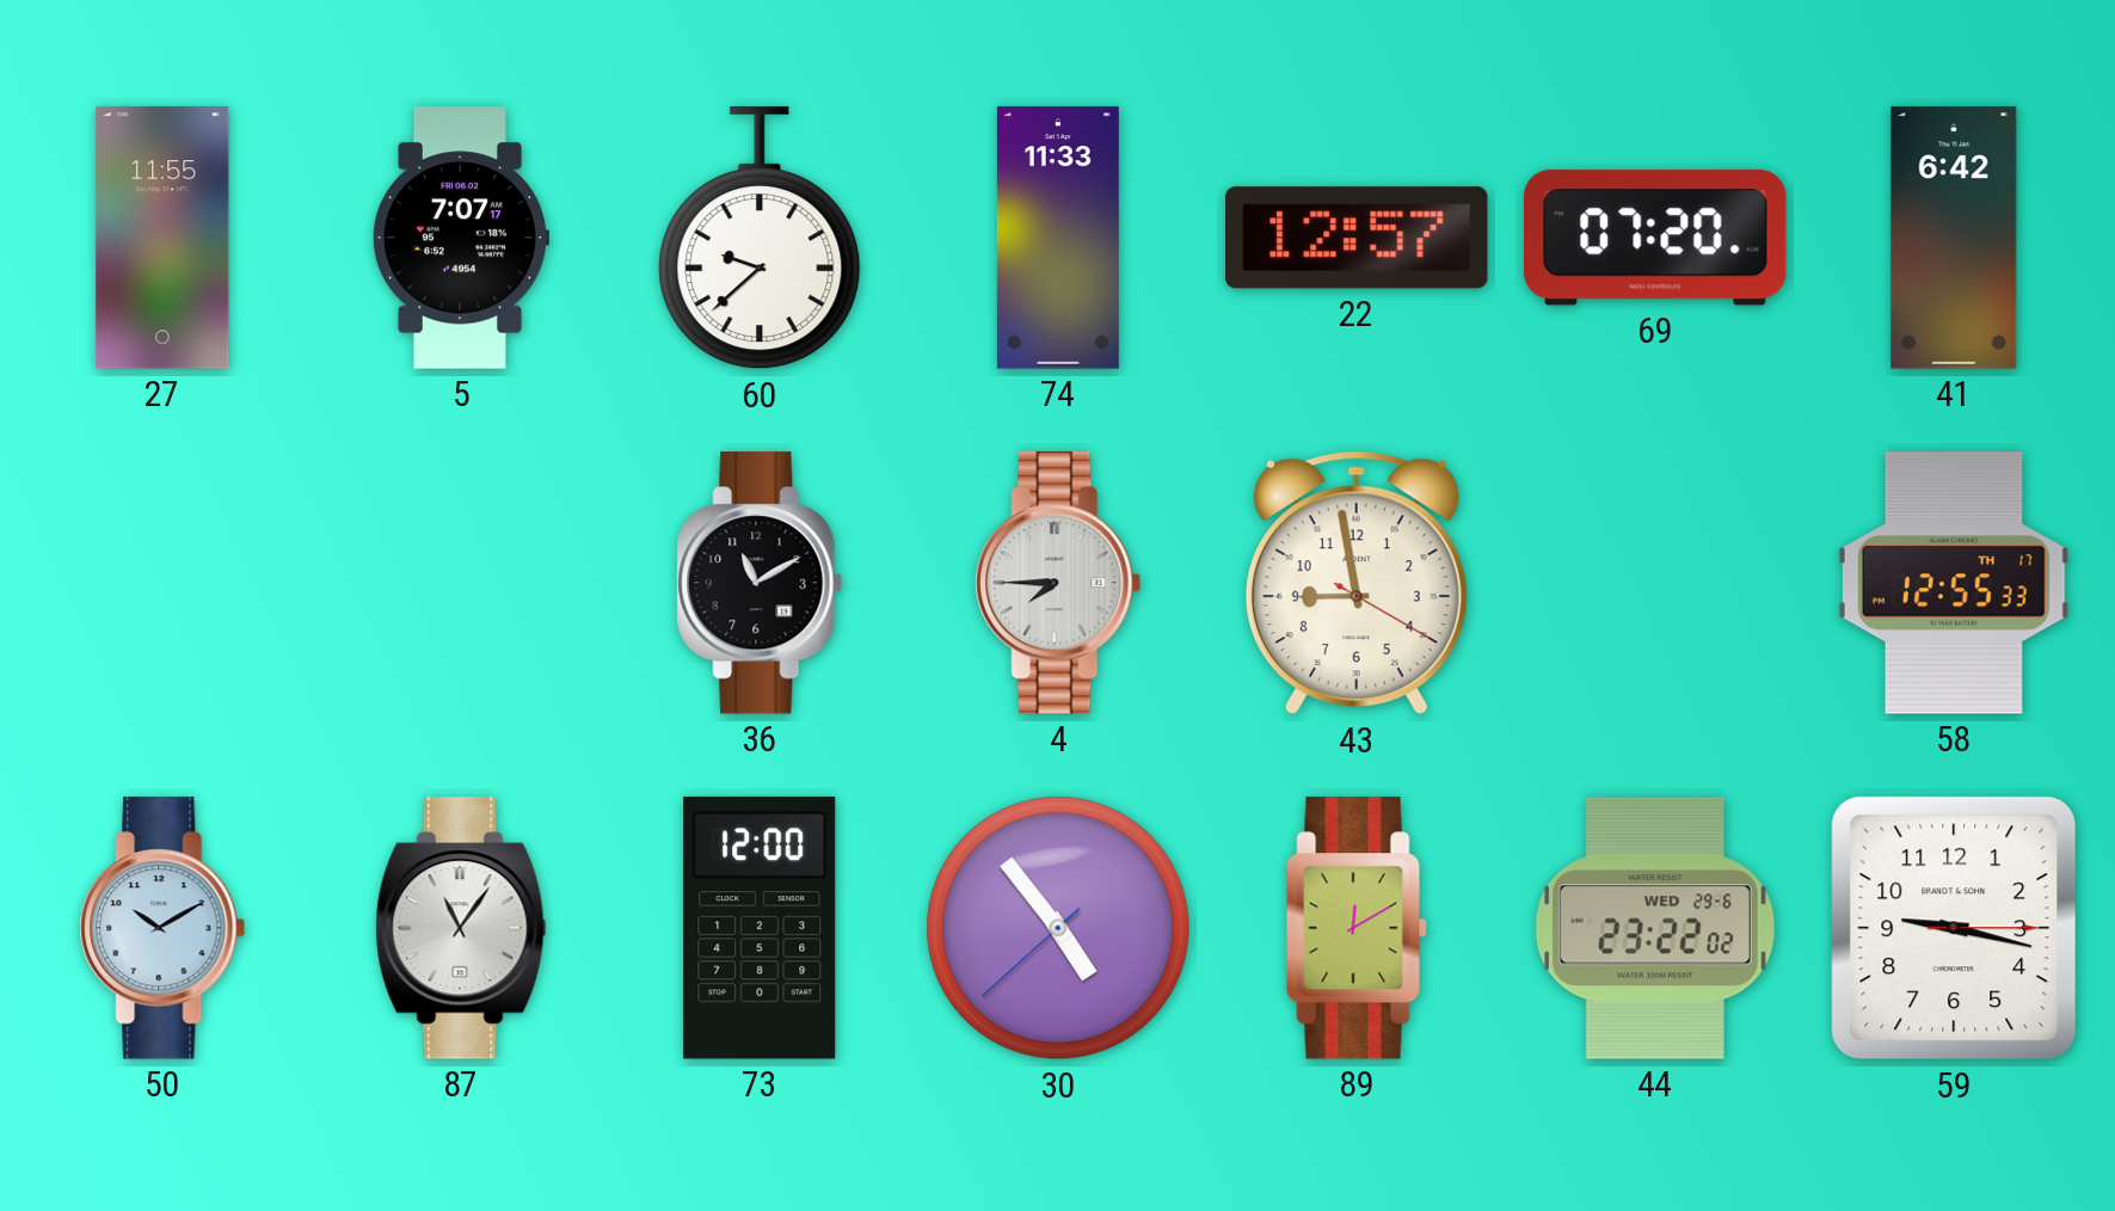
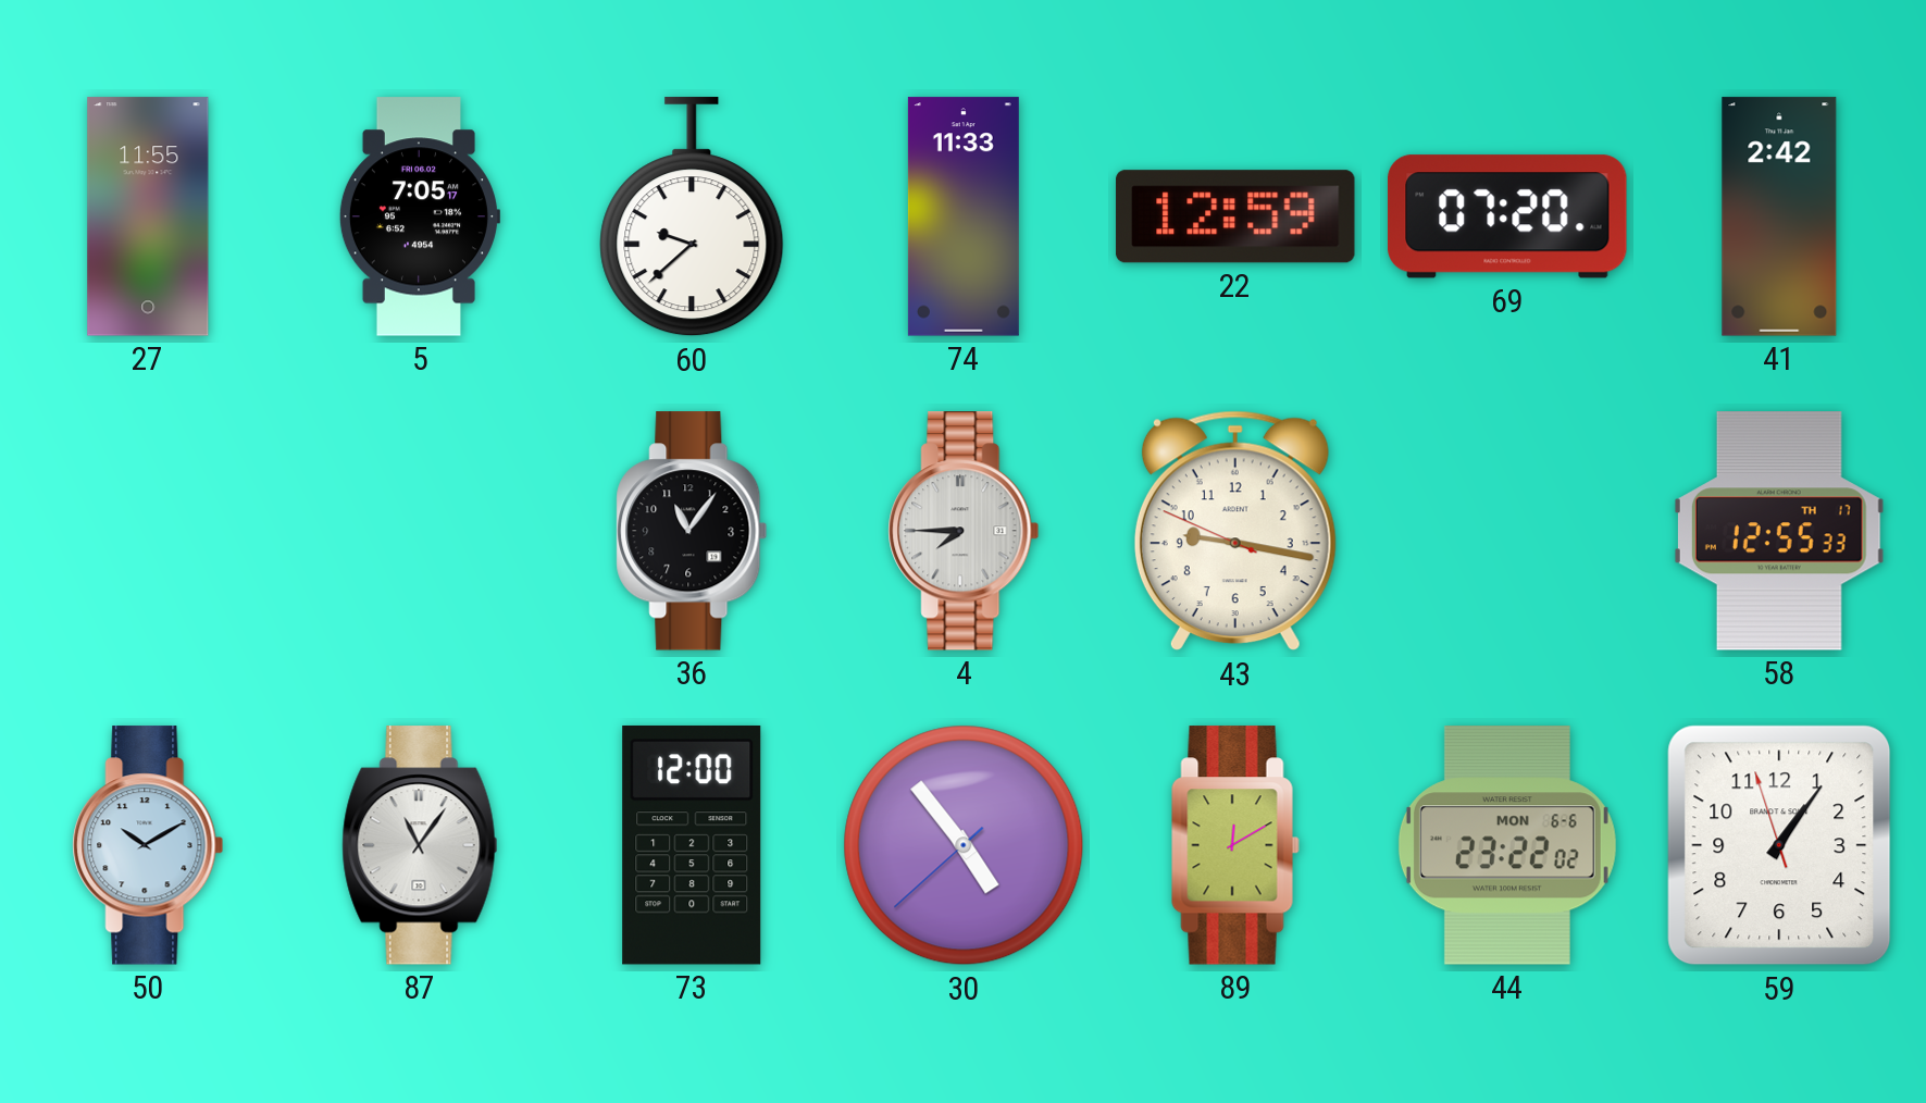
5: 7:07 -> 7:05
22: 12:57 -> 12:59
41: 6:42 -> 2:42
36: 11:10 -> 11:06
43: 8:58 -> 9:16
44 date: WED 29-6 -> MON 6-6
59: 9:17 -> 1:05
